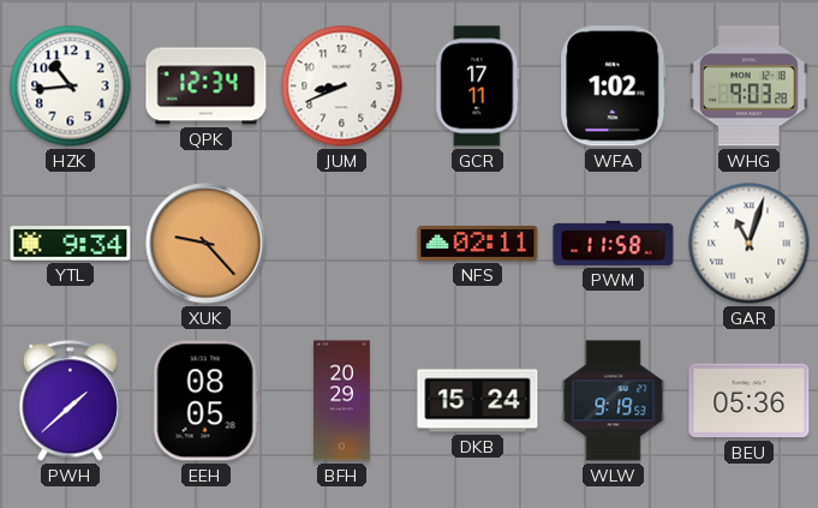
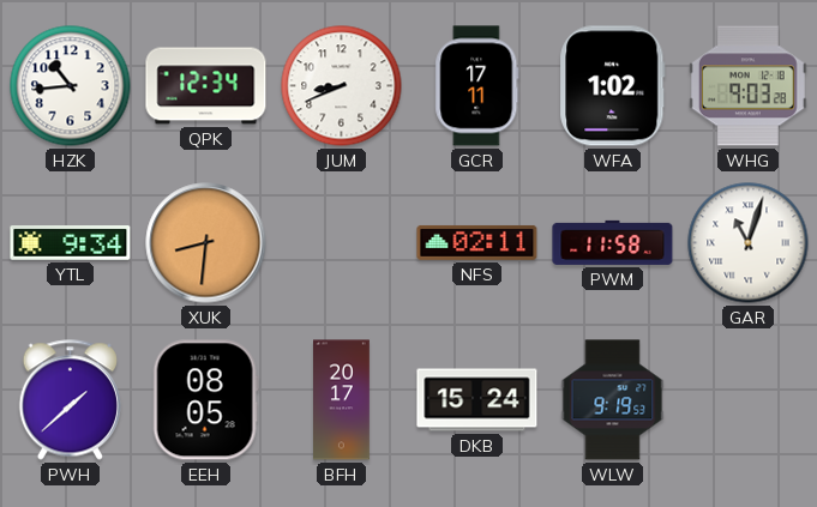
XUK: 9:23 -> 8:31
BFH: 20:29 -> 20:17
BEU: 05:36 -> none
